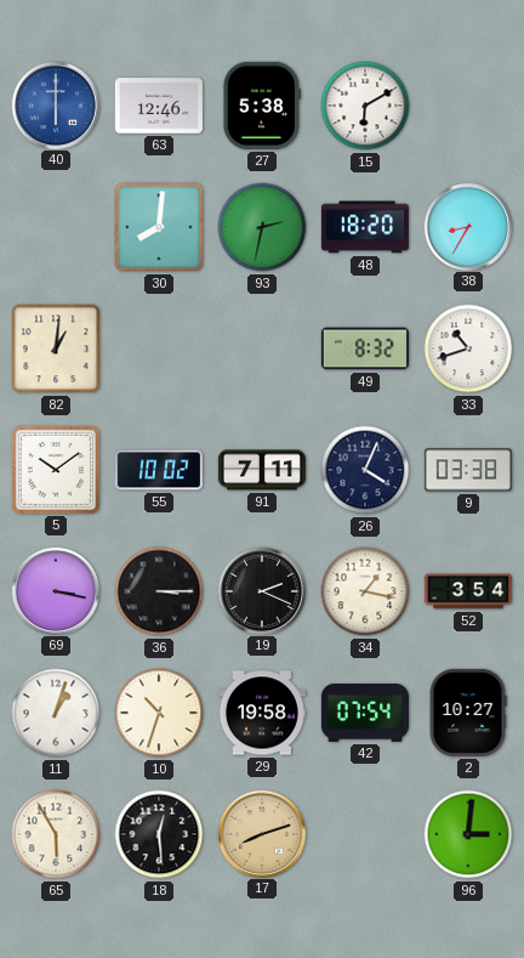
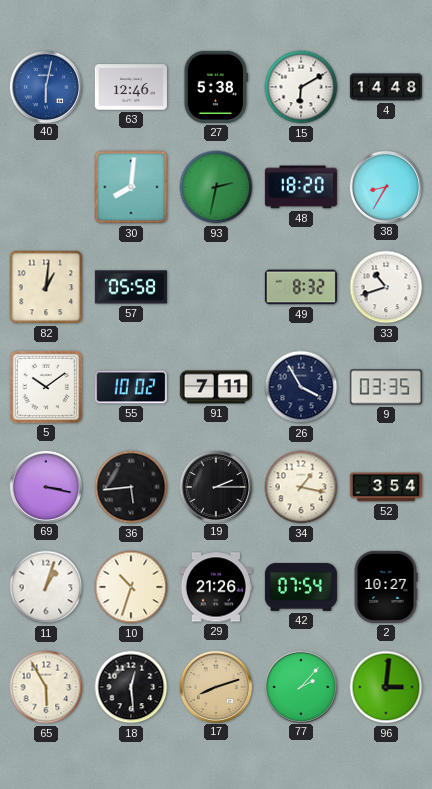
40: 6:00 -> 6:02
4: none -> 14:48
57: none -> 05:58
26: 4:04 -> 3:55
9: 03:38 -> 03:35
36: 3:15 -> 5:44
19: 2:19 -> 2:15
29: 19:58 -> 21:26
77: none -> 2:07
